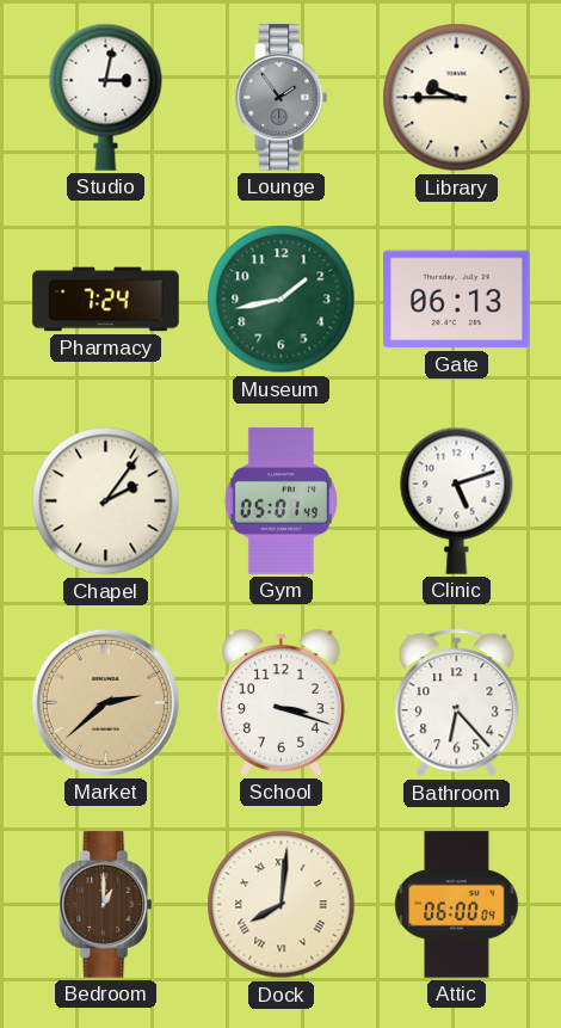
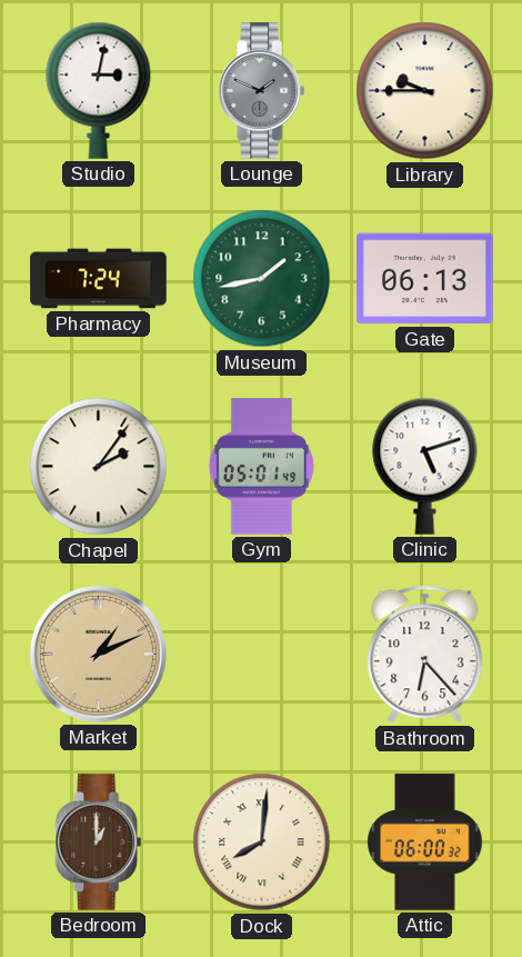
Lounge: 1:54 -> 1:49
Market: 2:38 -> 1:11
School: 3:18 -> none
Attic: 06:00:04 -> 06:00:32
